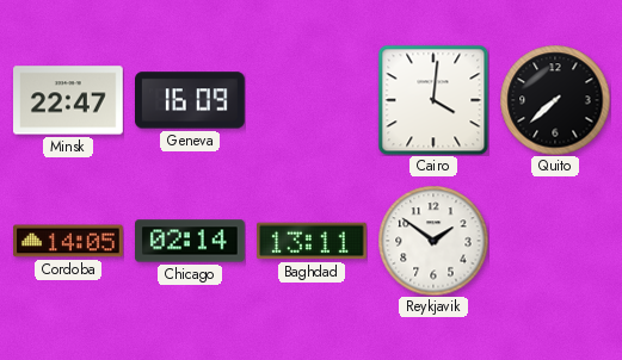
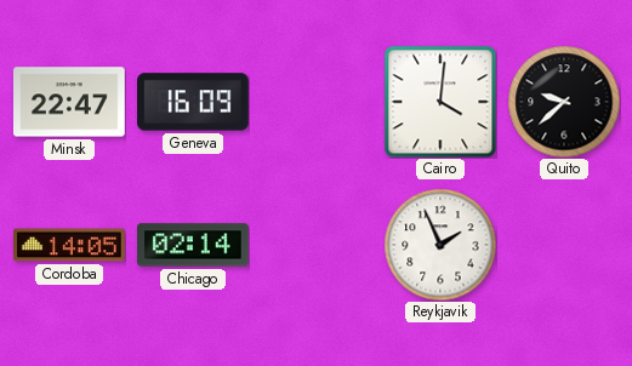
Quito: 7:38 -> 9:38
Baghdad: 13:11 -> none
Reykjavik: 1:51 -> 1:56
